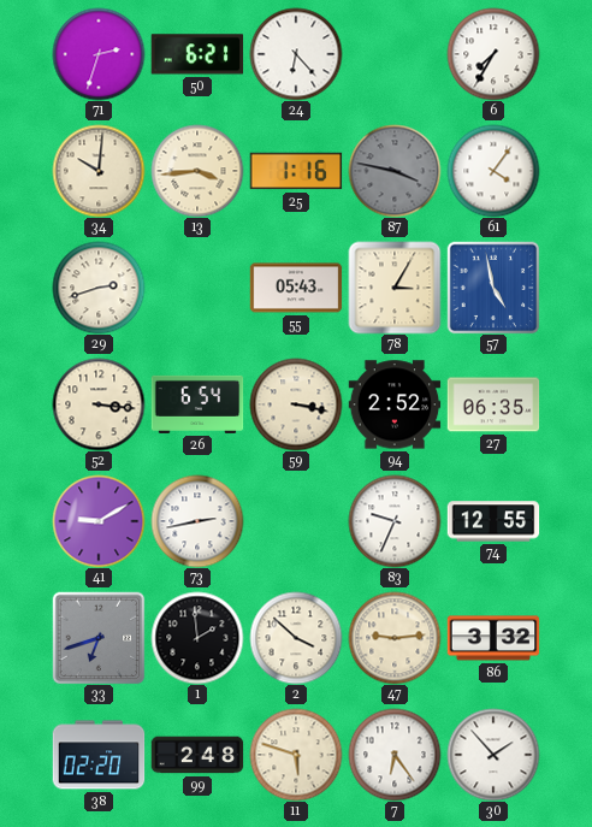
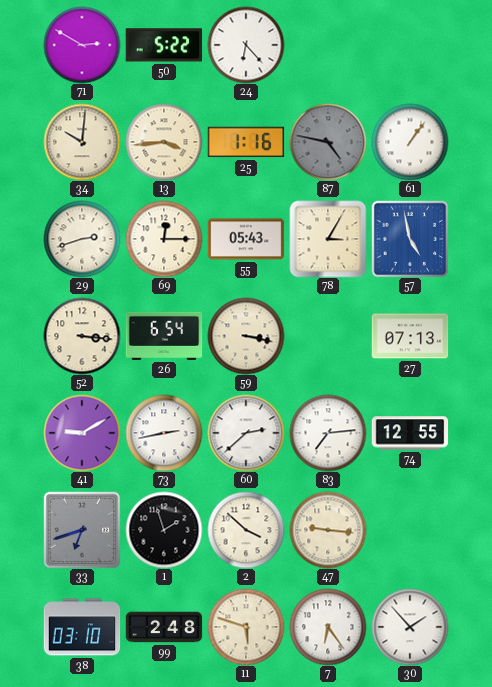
71: 2:33 -> 2:50
50: 6:21 -> 5:22
6: 7:35 -> none
87: 3:47 -> 4:47
61: 4:06 -> 1:06
69: none -> 12:15
94: 2:52 -> none
27: 06:35 -> 07:13
60: none -> 2:38
83: 9:34 -> 7:14
1: 1:59 -> 1:57
47: 9:14 -> 9:16
86: 3:32 -> none
38: 02:20 -> 03:10
